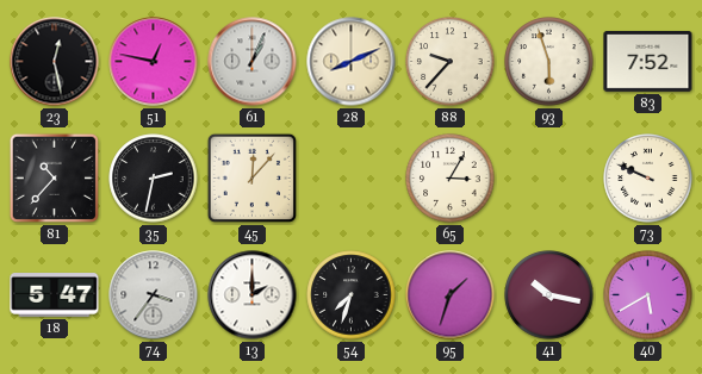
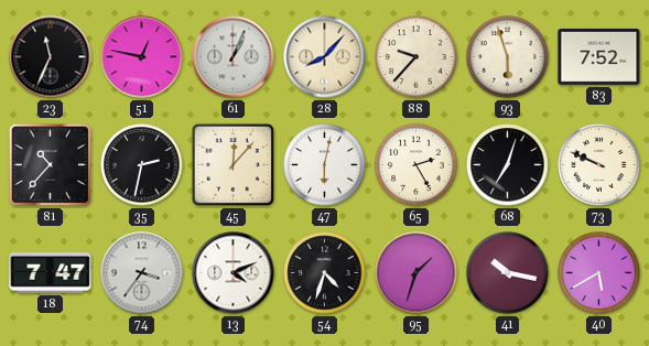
23: 12:28 -> 11:34
28: 8:11 -> 8:07
47: none -> 6:02
65: 3:05 -> 2:25
68: none -> 7:03
18: 5:47 -> 7:47
13: 2:00 -> 4:11
54: 7:33 -> 4:33
